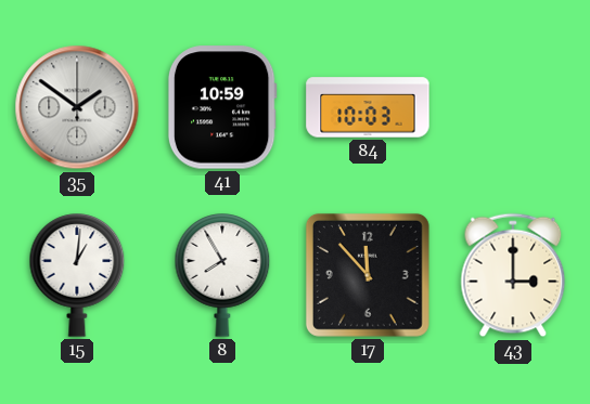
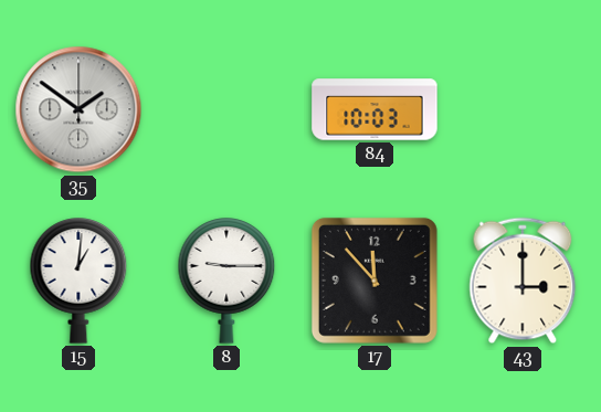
41: 10:59 -> none
8: 7:55 -> 9:15
